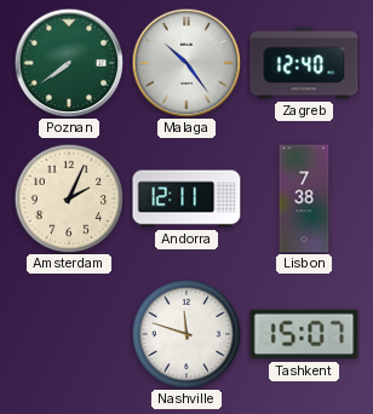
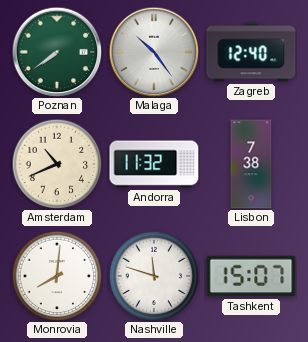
Amsterdam: 2:04 -> 10:41
Andorra: 12:11 -> 11:32
Monrovia: none -> 8:01
